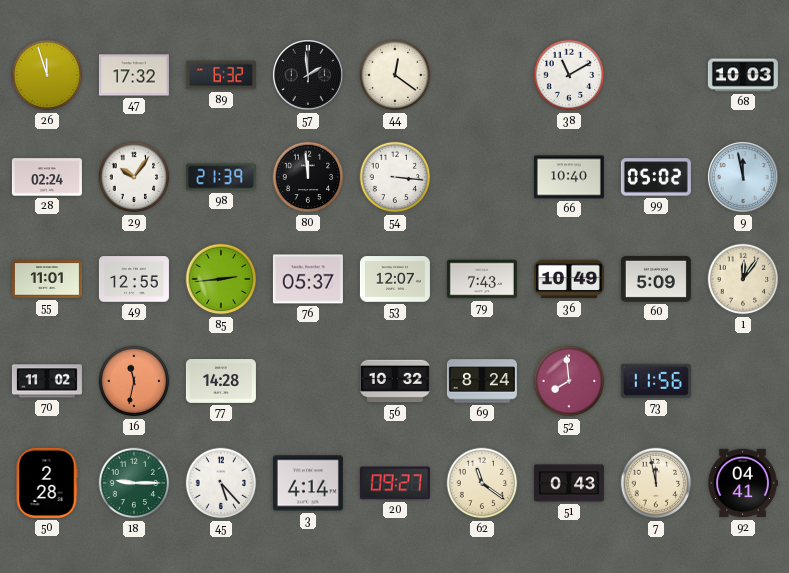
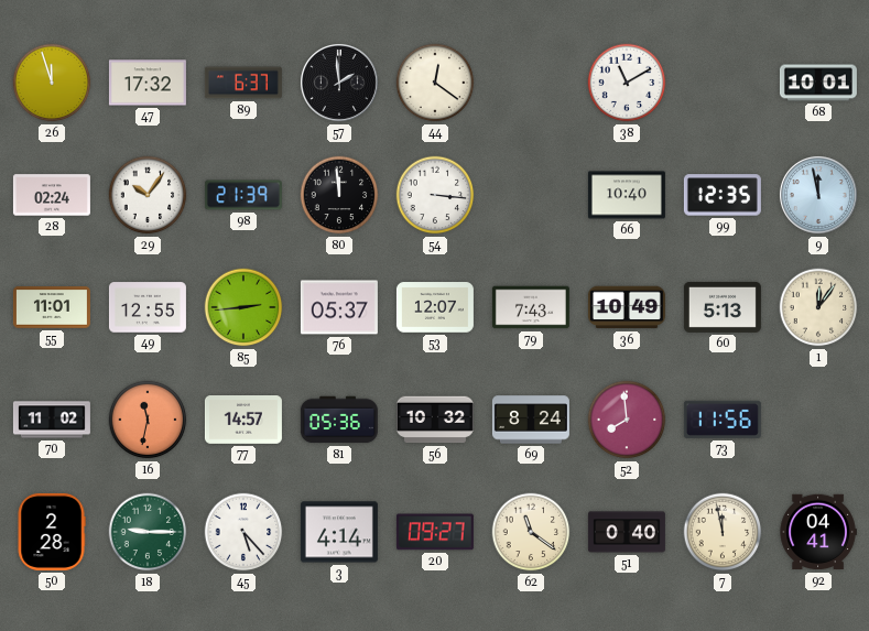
89: 6:32 -> 6:37
68: 10:03 -> 10:01
99: 05:02 -> 12:35
60: 5:09 -> 5:13
77: 14:28 -> 14:57
81: none -> 05:36
51: 0:43 -> 0:40
